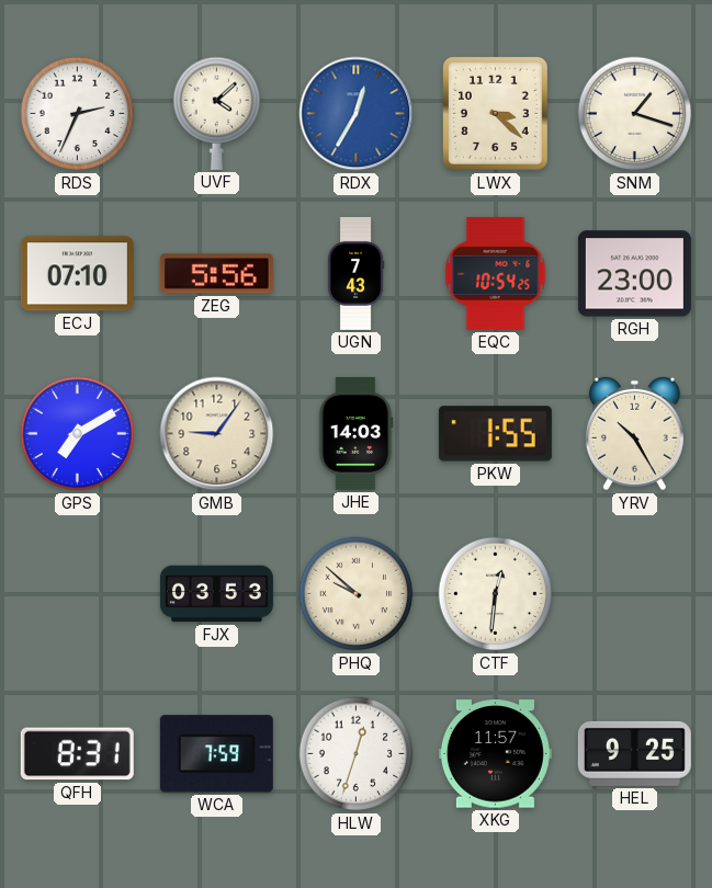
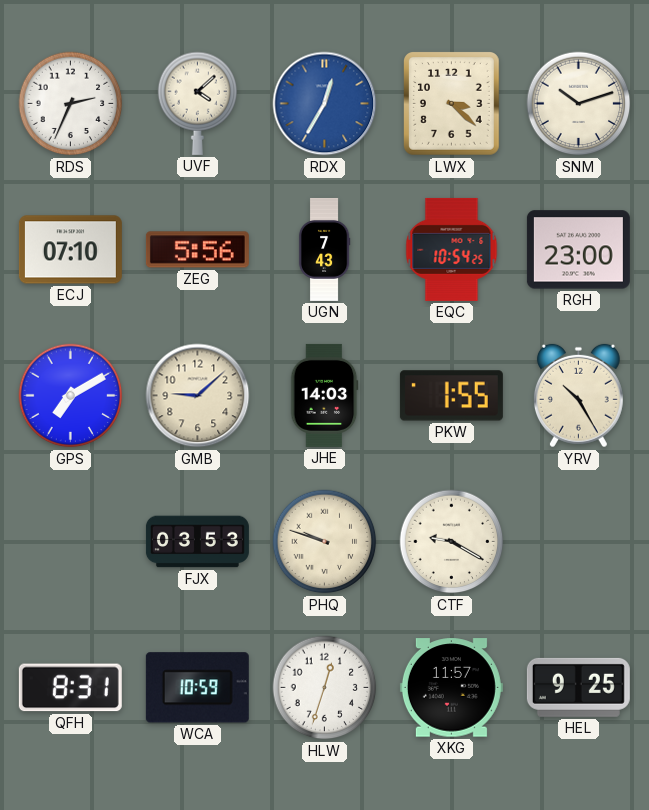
SNM: 1:18 -> 10:12
GMB: 9:06 -> 9:08
PHQ: 9:52 -> 9:48
CTF: 12:31 -> 9:20
WCA: 7:59 -> 10:59
